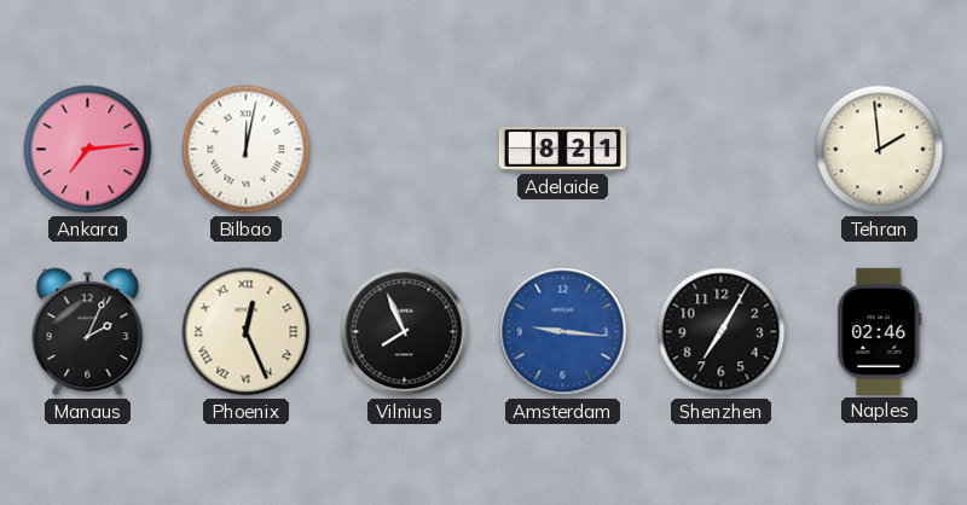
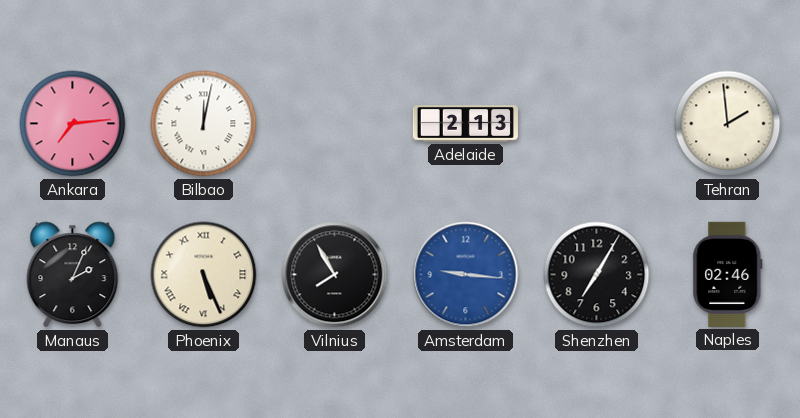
Adelaide: 8:21 -> 2:13
Phoenix: 12:26 -> 5:26
Vilnius: 7:56 -> 7:55
